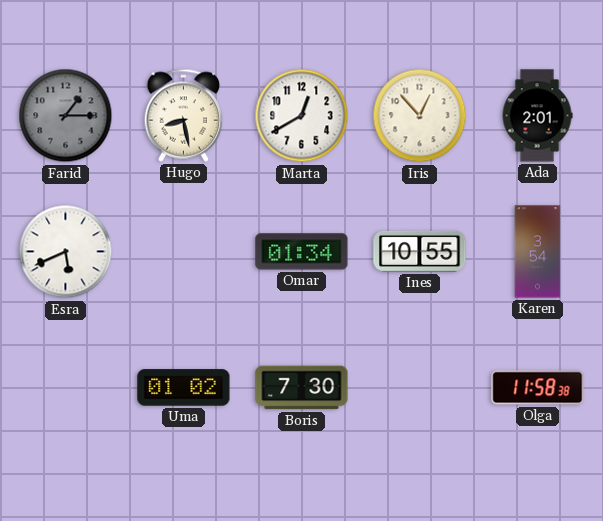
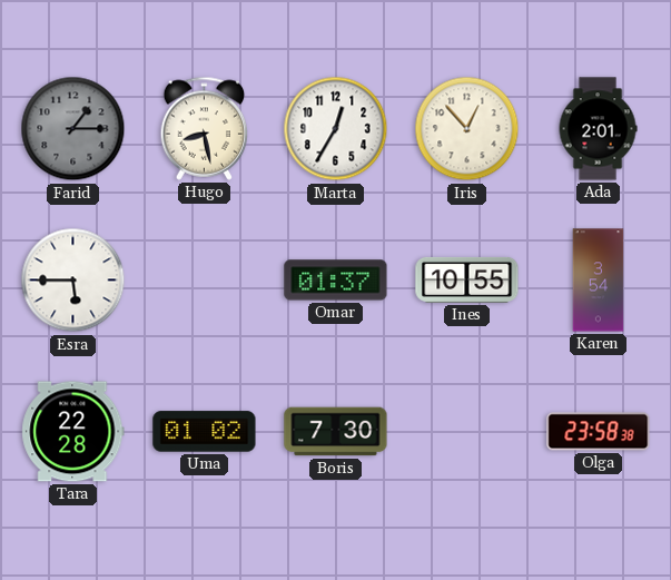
Marta: 12:40 -> 12:35
Esra: 5:41 -> 5:45
Omar: 01:34 -> 01:37
Tara: none -> 22:28
Olga: 11:58 -> 23:58
